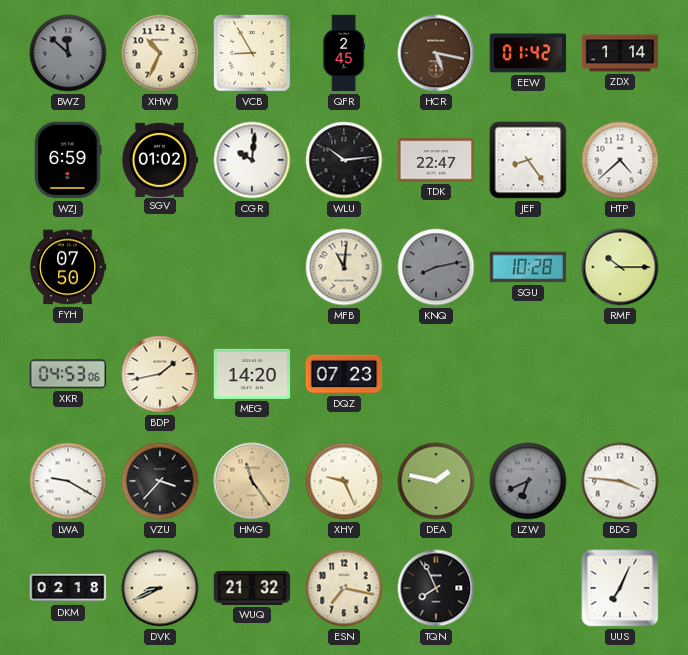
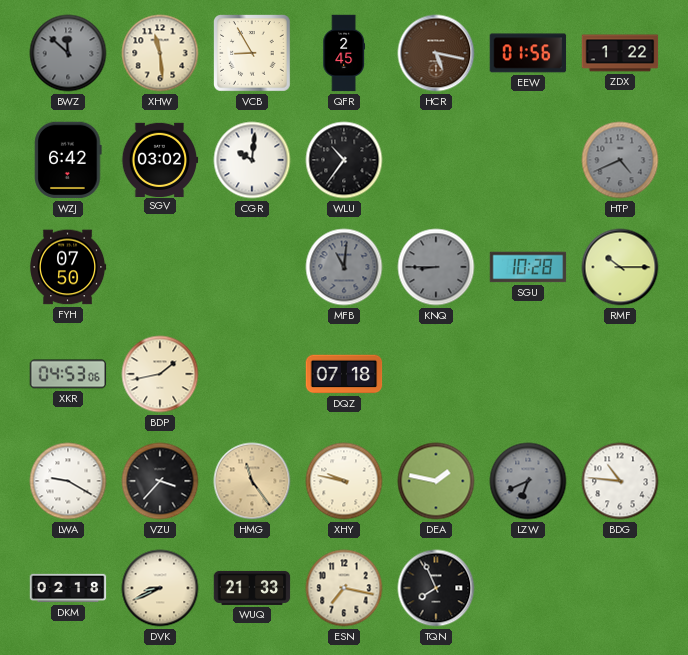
XHW: 10:34 -> 11:29
EEW: 01:42 -> 01:56
ZDX: 1:14 -> 1:22
WZJ: 6:59 -> 6:42
SGV: 01:02 -> 03:02
WLU: 10:14 -> 10:36
TDK: 22:47 -> none
JEF: 8:24 -> none
HTP: 4:38 -> 4:41
HTP dial: white -> grey
MFB dial: cream -> grey
KNQ: 8:13 -> 8:45
MEG: 14:20 -> none
DQZ: 07:23 -> 07:18
XHY: 9:26 -> 9:47
BDG: 3:46 -> 10:46
WUQ: 21:32 -> 21:33
UUS: 7:04 -> none
